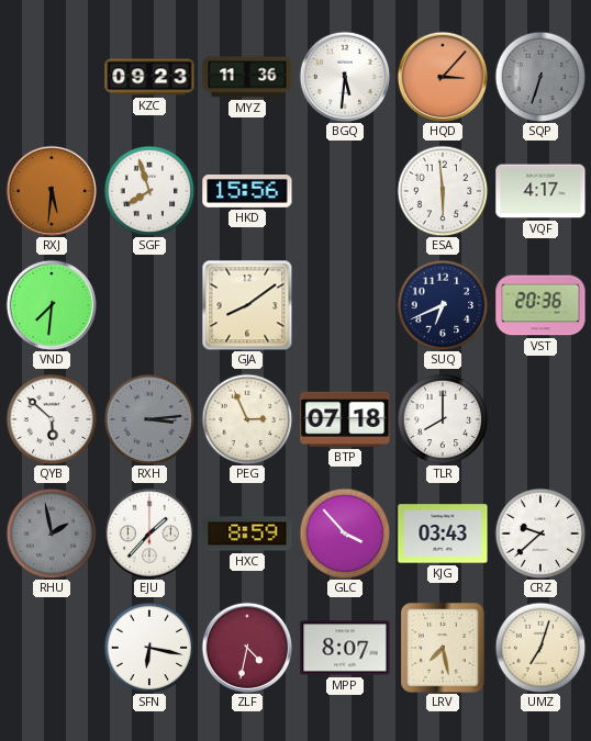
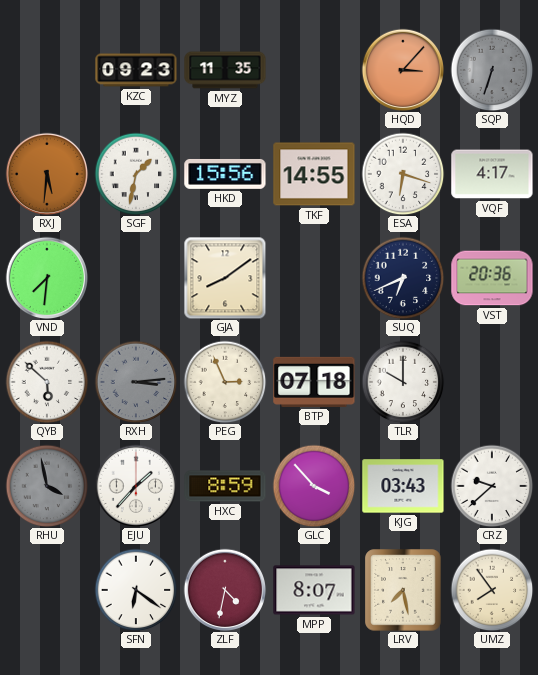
MYZ: 11:36 -> 11:35
BGQ: 5:31 -> none
SGF: 7:57 -> 1:32
TKF: none -> 14:55
ESA: 5:59 -> 6:18
TLR: 8:00 -> 10:00
RHU: 1:58 -> 3:58
SFN: 6:17 -> 6:21
UMZ: 7:03 -> 7:54
